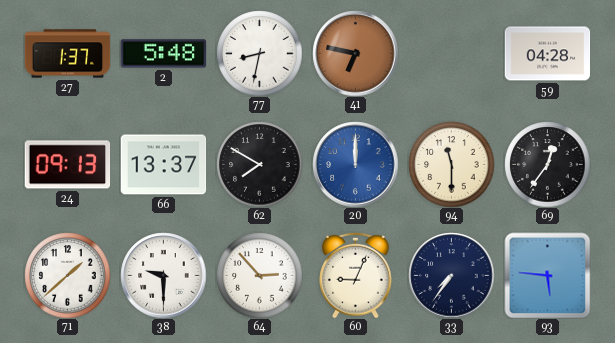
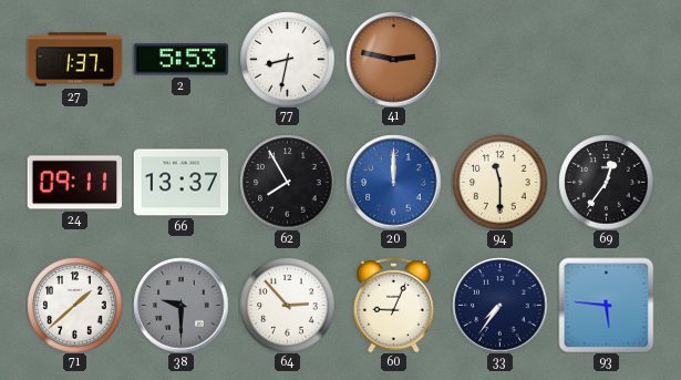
2: 5:48 -> 5:53
41: 6:47 -> 2:47
59: 04:28 -> none
24: 09:13 -> 09:11
62: 7:50 -> 7:55
38 dial: white -> grey
